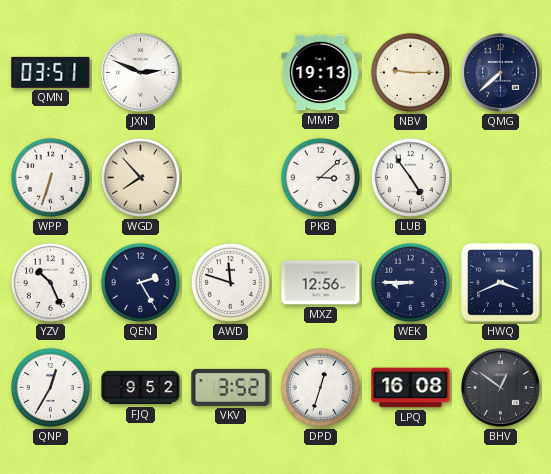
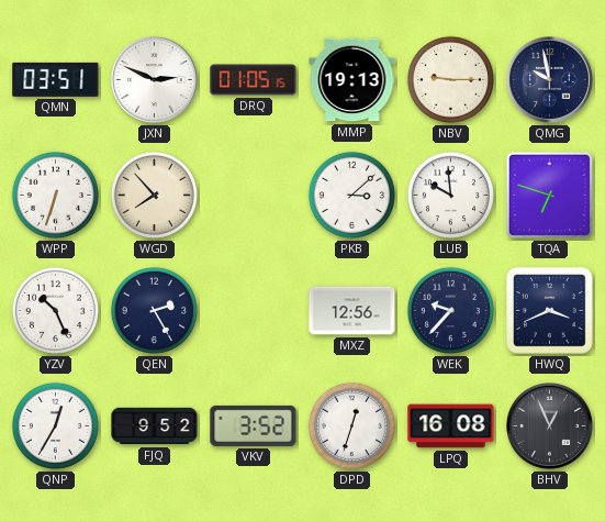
DRQ: none -> 01:05
QMG: 7:38 -> 9:58
LUB: 4:54 -> 9:59
TQA: none -> 6:48
AWD: 11:48 -> none
WEK: 8:45 -> 9:37
BHV: 12:51 -> 12:56
